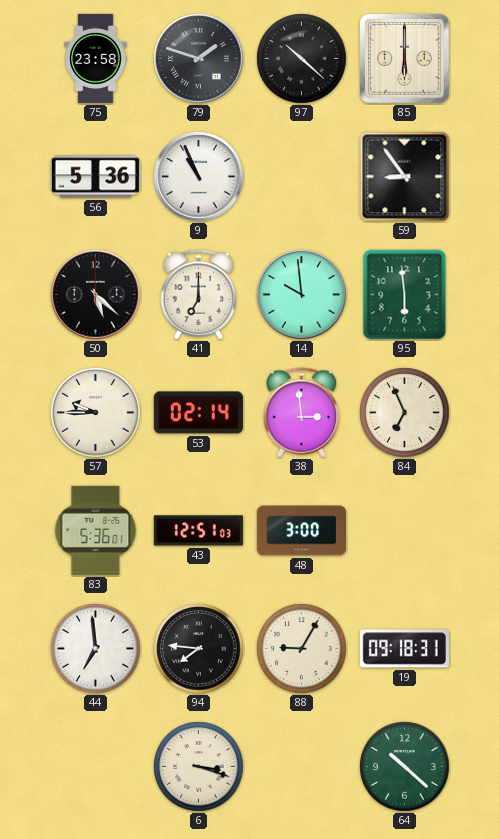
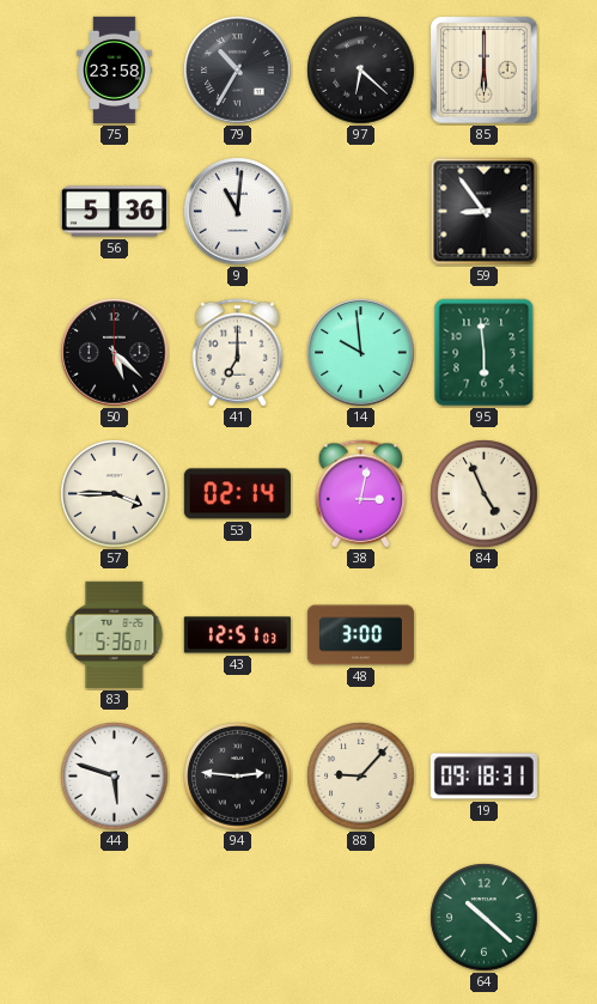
79: 1:48 -> 10:35
97: 10:22 -> 6:22
9: 10:56 -> 11:01
57: 9:45 -> 3:45
38: 2:59 -> 3:02
84: 6:56 -> 4:56
44: 6:59 -> 5:48
94: 7:46 -> 2:46
88: 9:05 -> 9:07
6: 3:18 -> none
